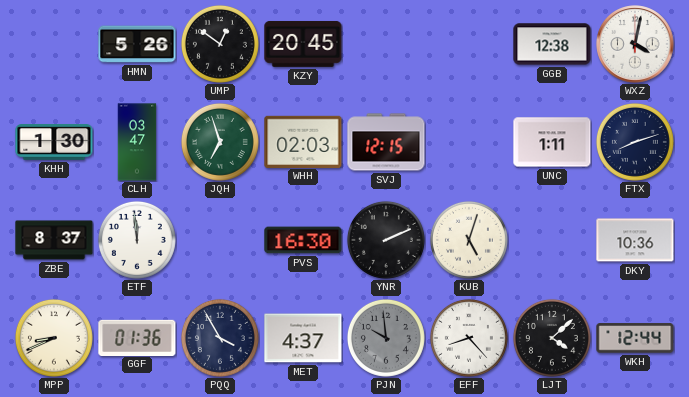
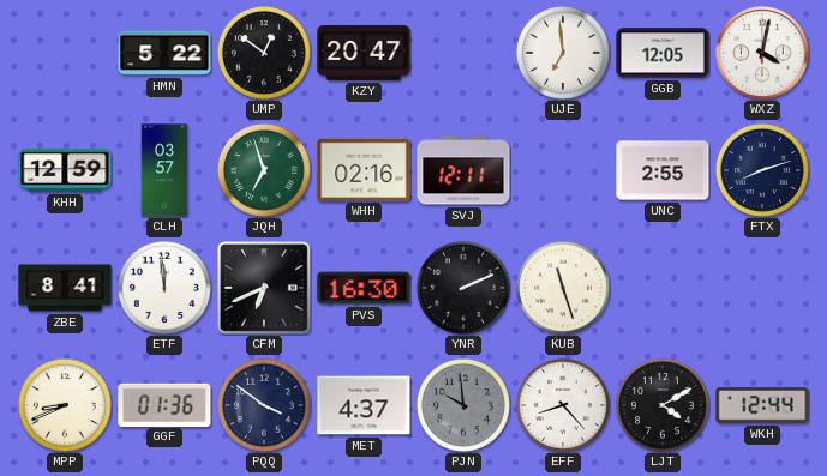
HMN: 5:26 -> 5:22
KZY: 20:45 -> 20:47
UJE: none -> 6:59
GGB: 12:38 -> 12:05
KHH: 1:30 -> 12:59
CLH: 03:47 -> 03:57
WHH: 02:03 -> 02:16
SVJ: 12:15 -> 12:11
UNC: 1:11 -> 2:55
ZBE: 8:37 -> 8:41
CFM: none -> 6:41
KUB: 5:03 -> 11:27
DKY: 10:36 -> none
PQQ: 3:55 -> 3:51
LJT: 4:08 -> 4:10
